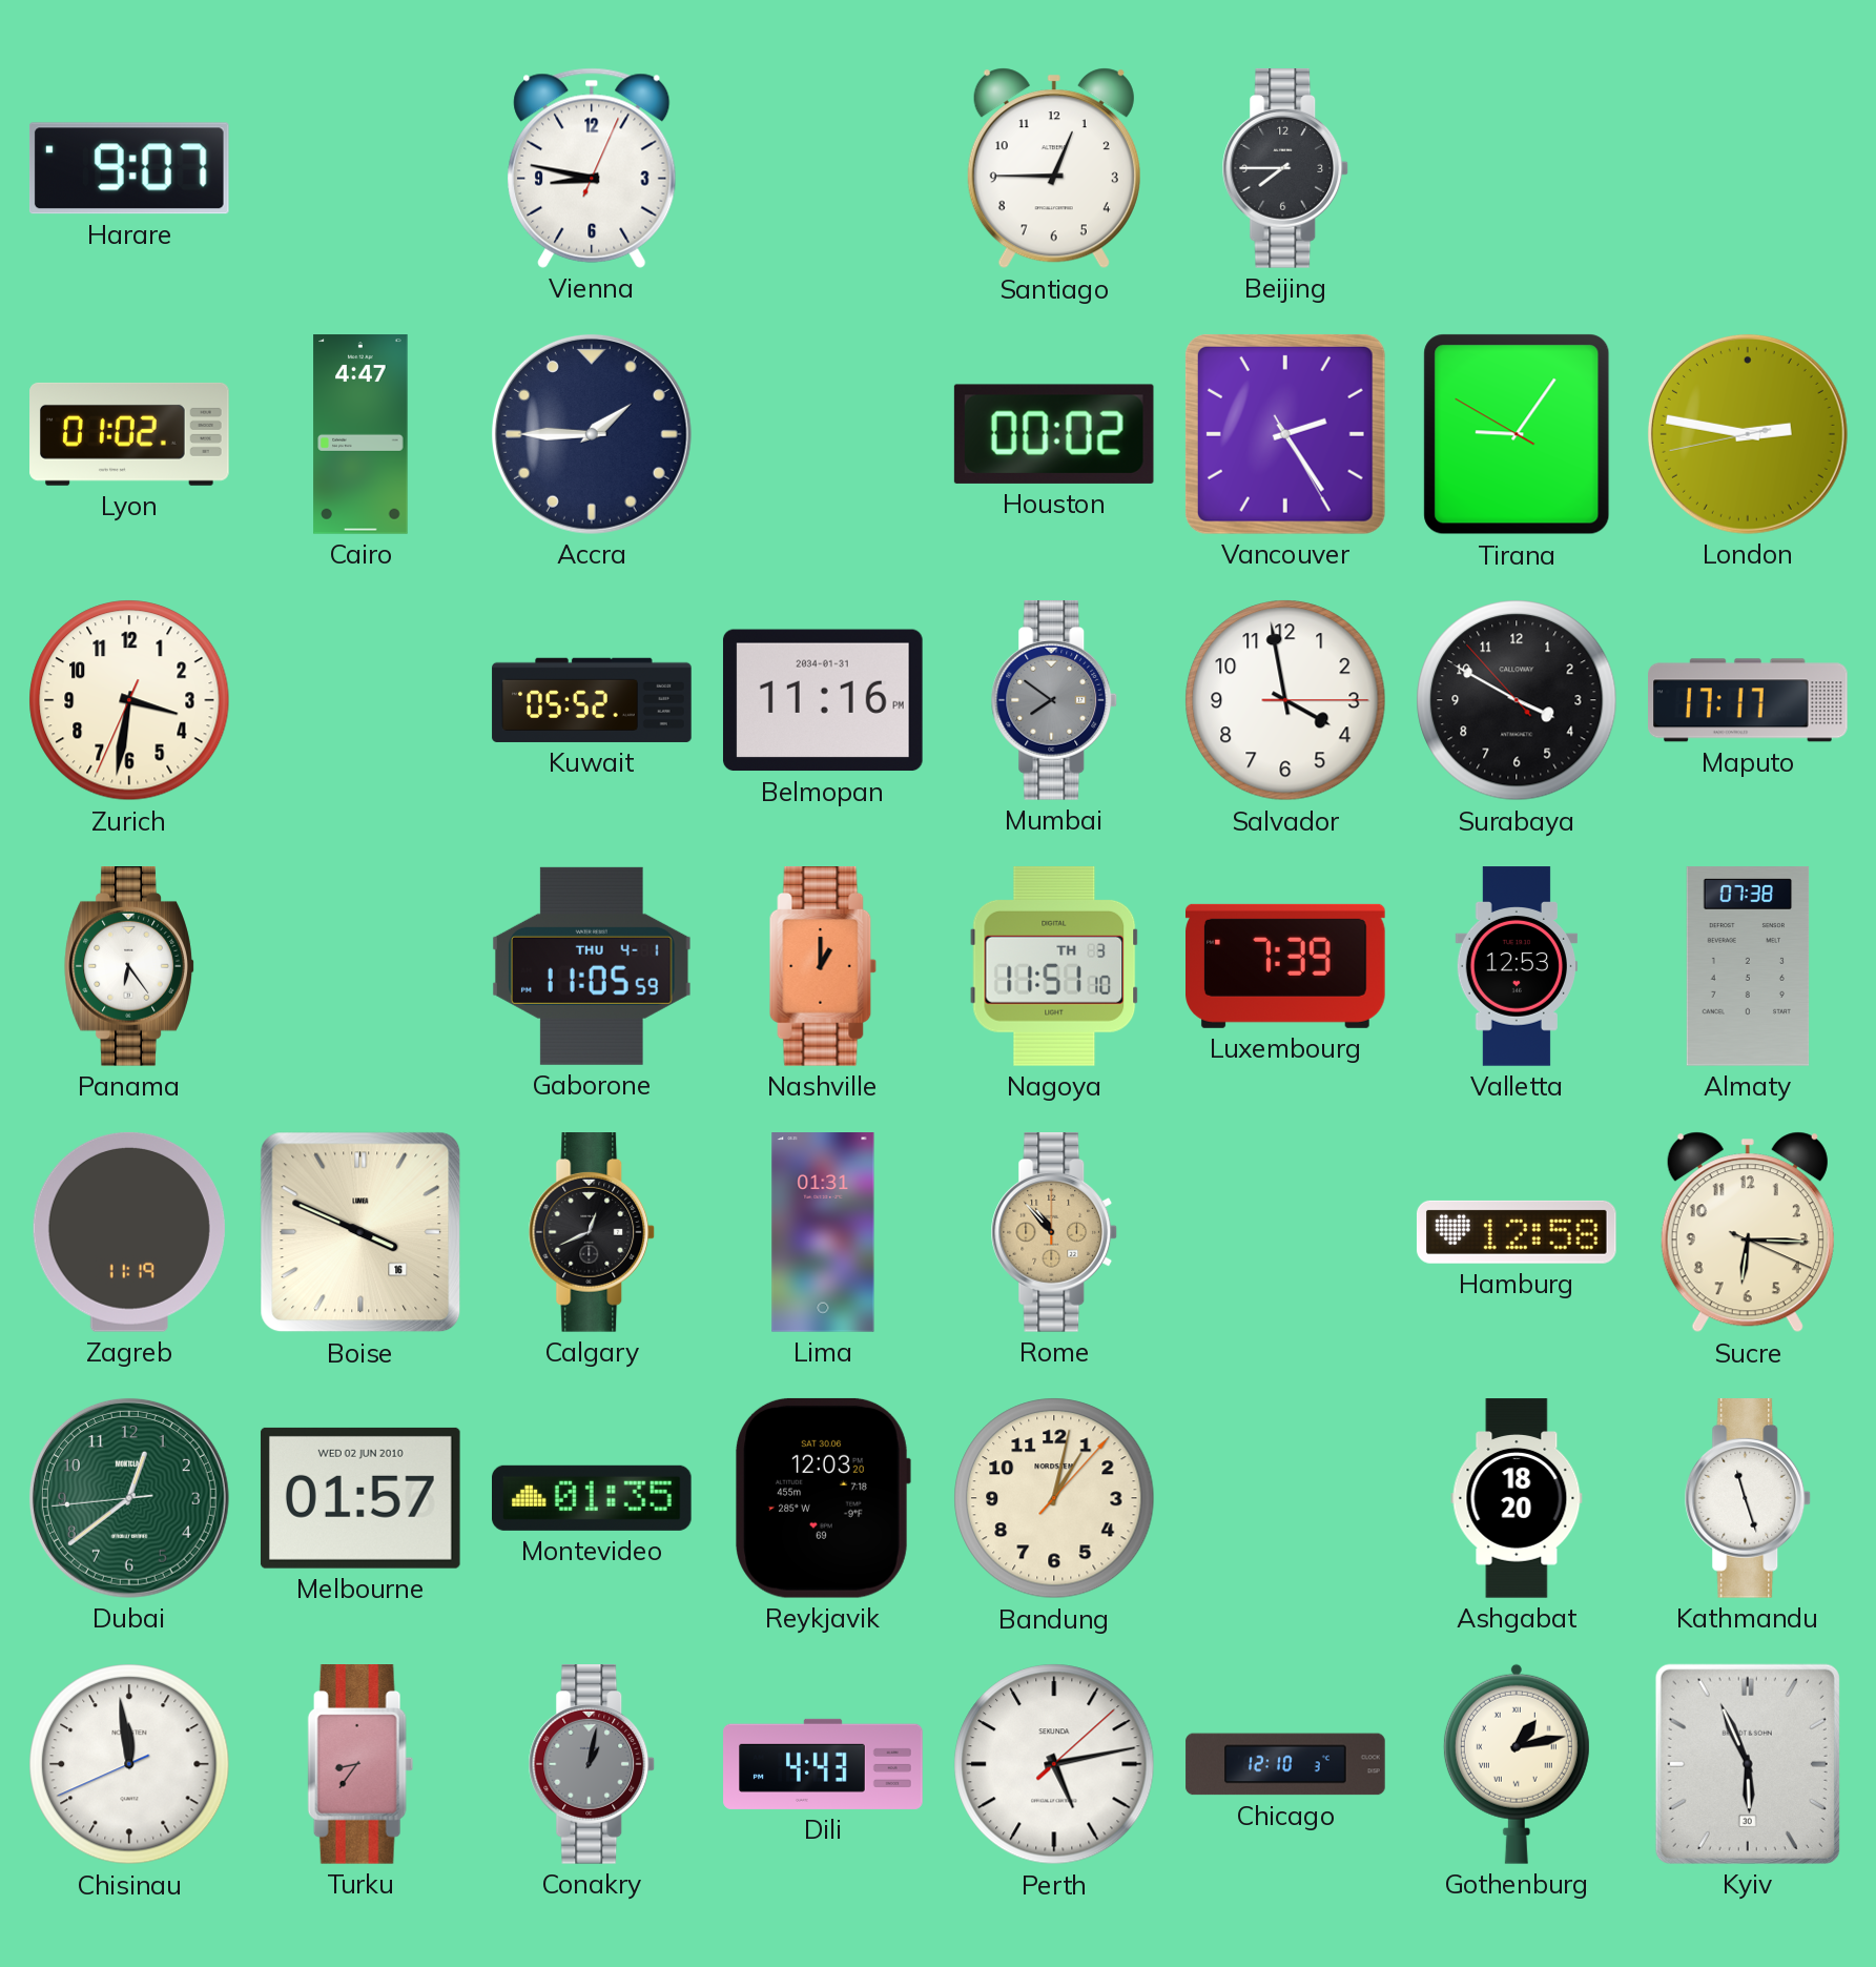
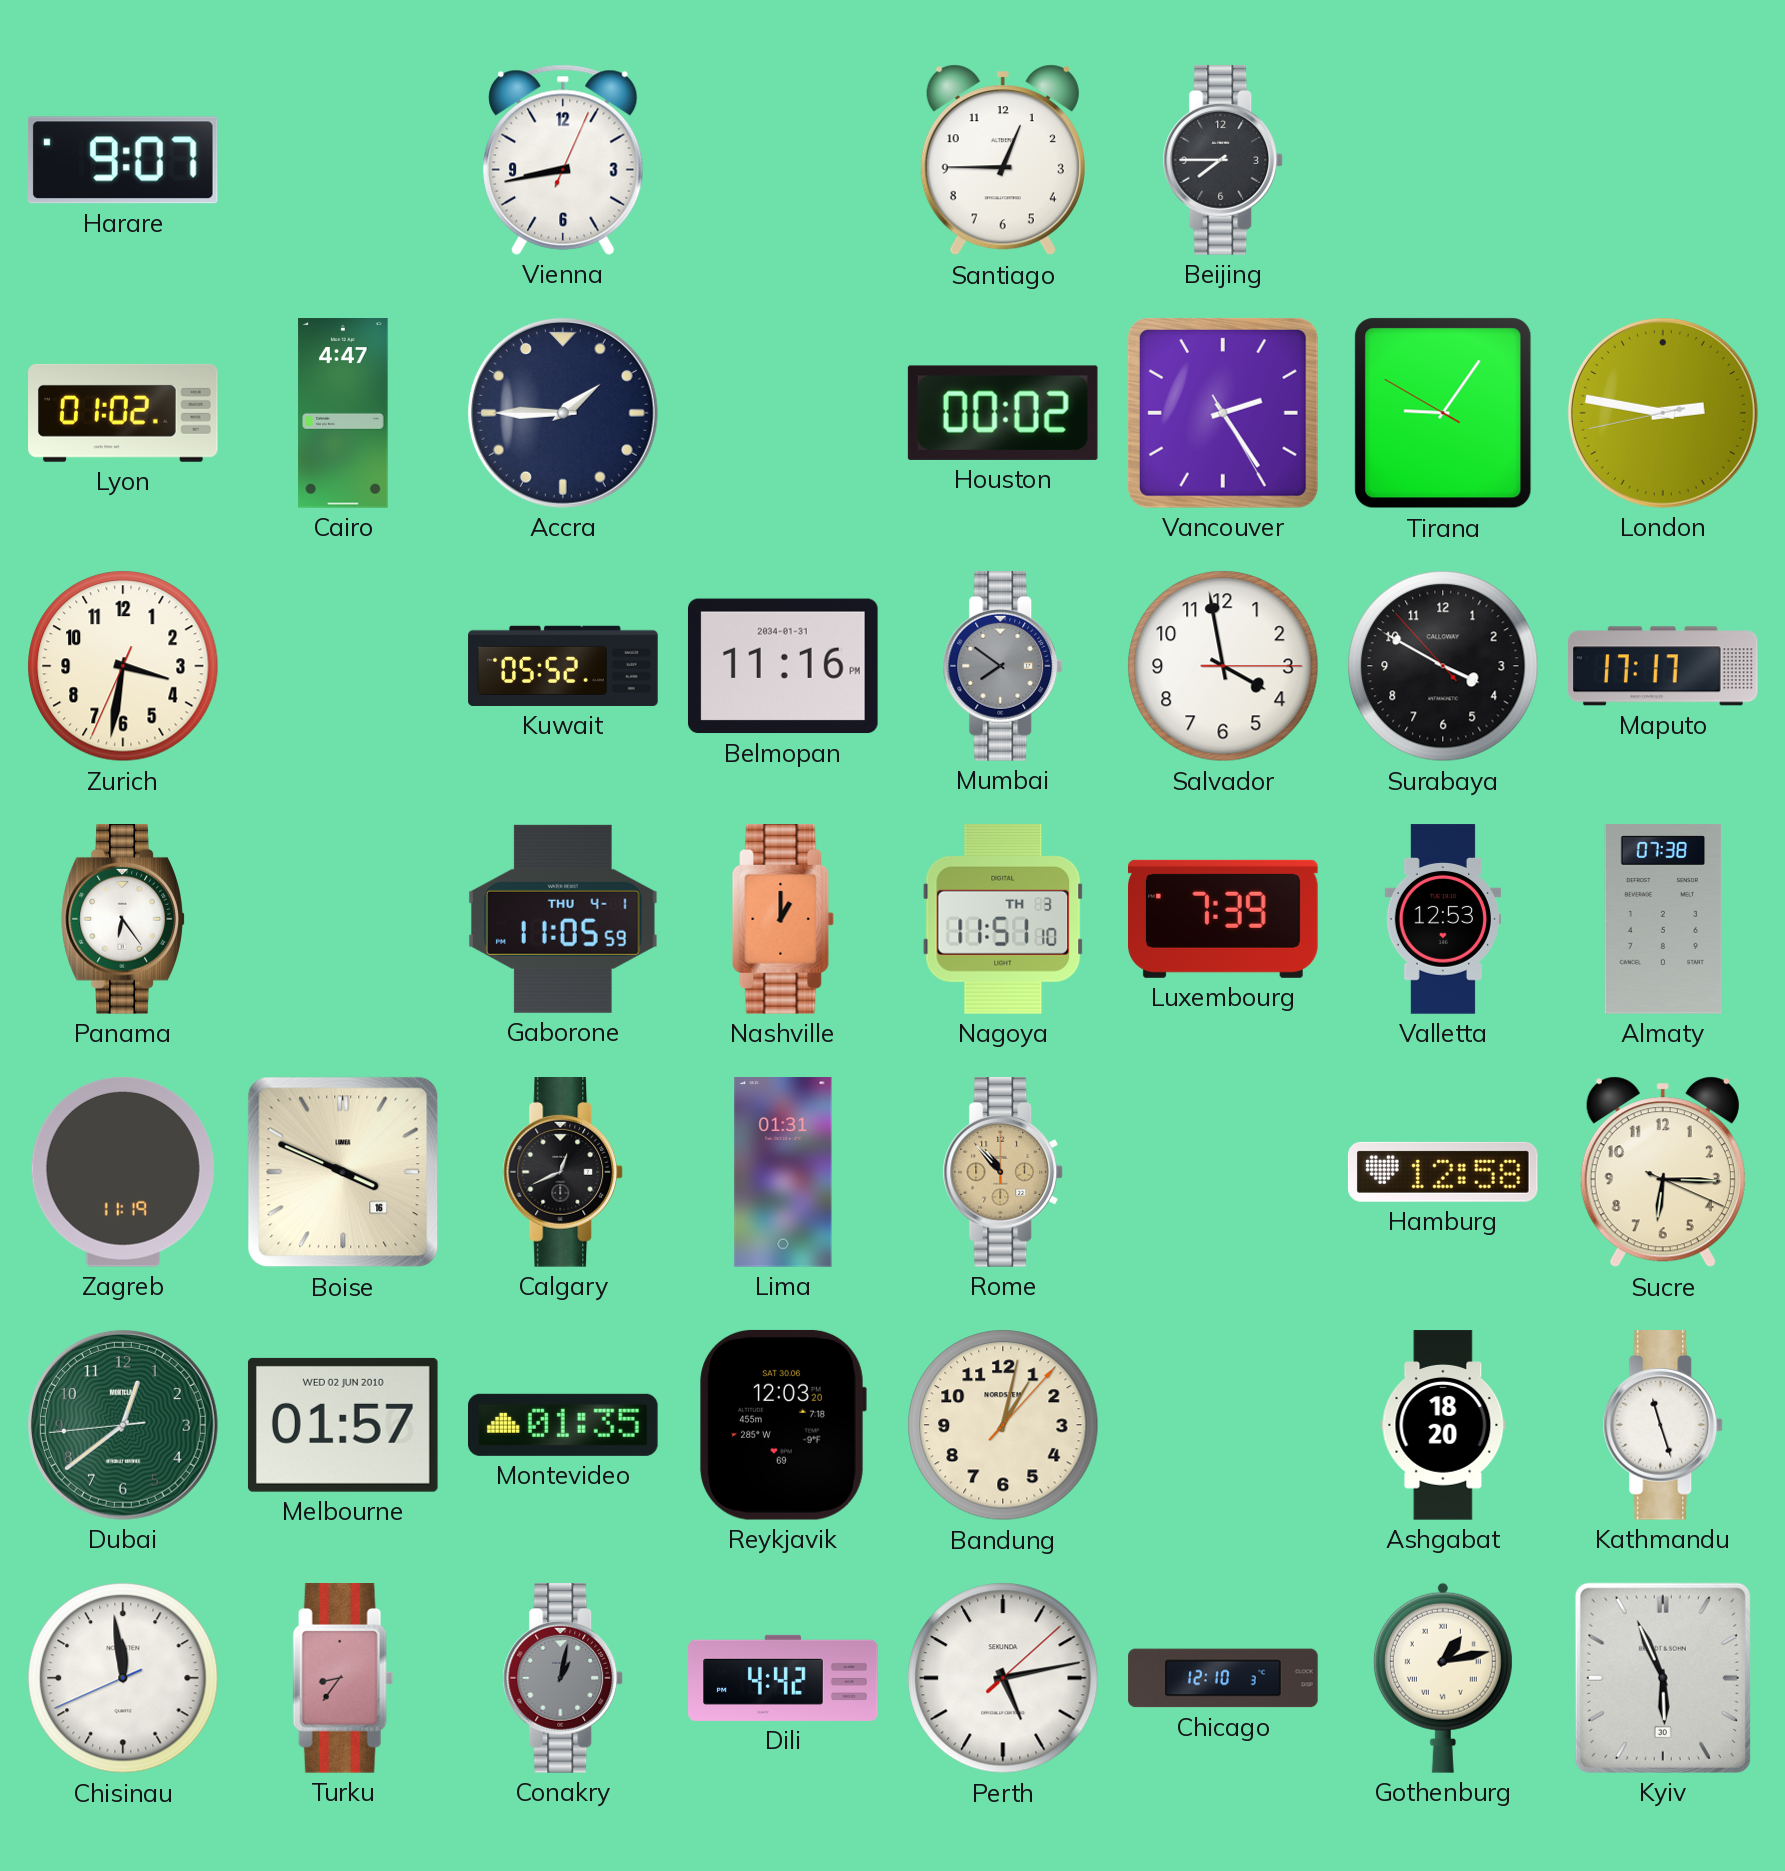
Vienna: 8:47 -> 8:43
Dili: 4:43 -> 4:42
